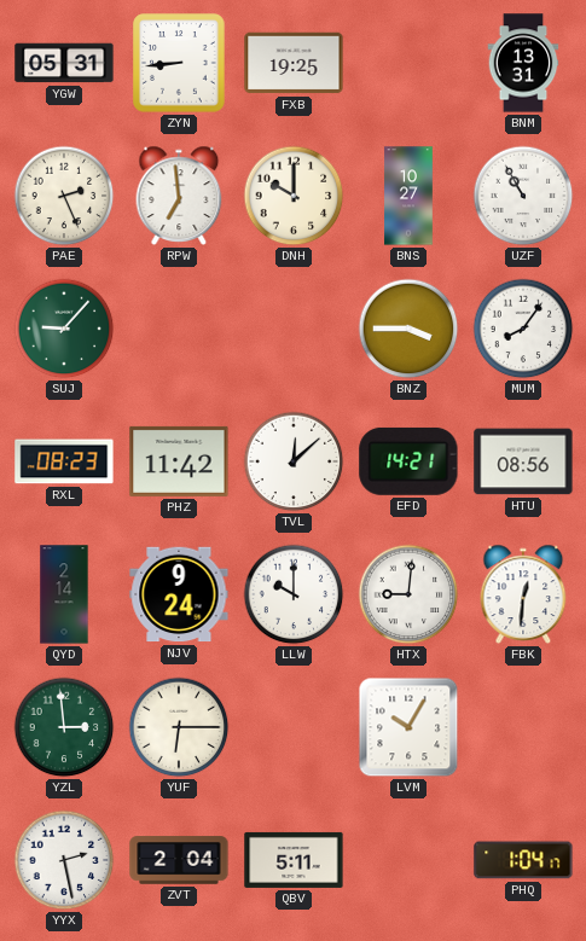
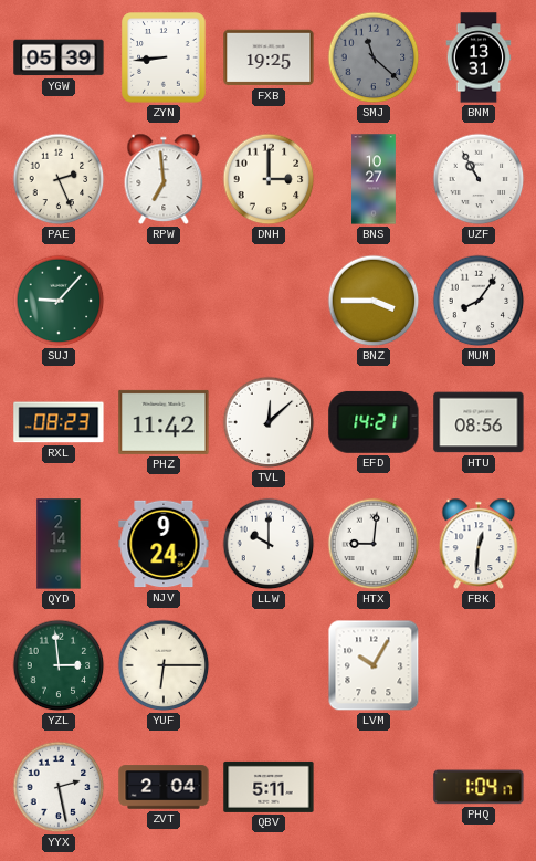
YGW: 05:31 -> 05:39
SMJ: none -> 11:22
DNH: 10:00 -> 3:00
